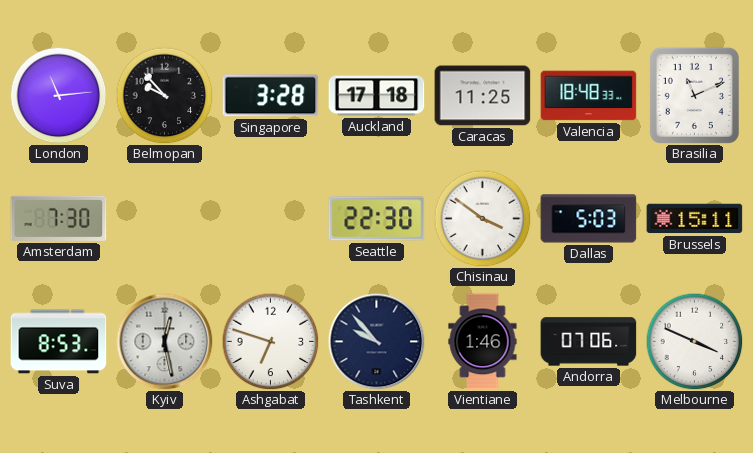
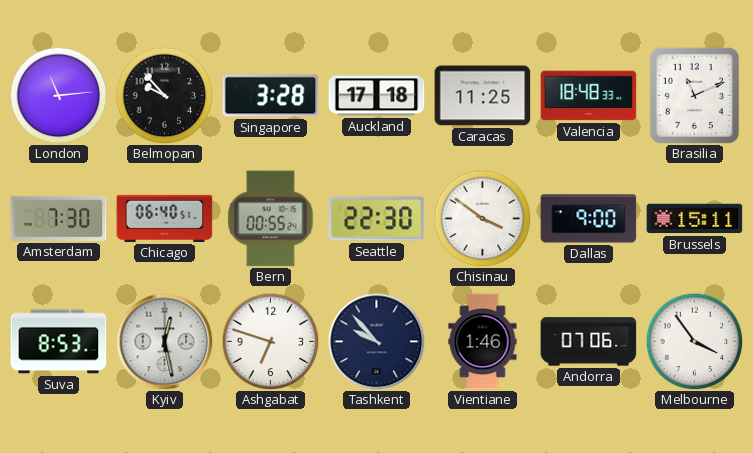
Chicago: none -> 06:40
Bern: none -> 00:55
Dallas: 5:03 -> 9:00
Melbourne: 3:49 -> 3:54
